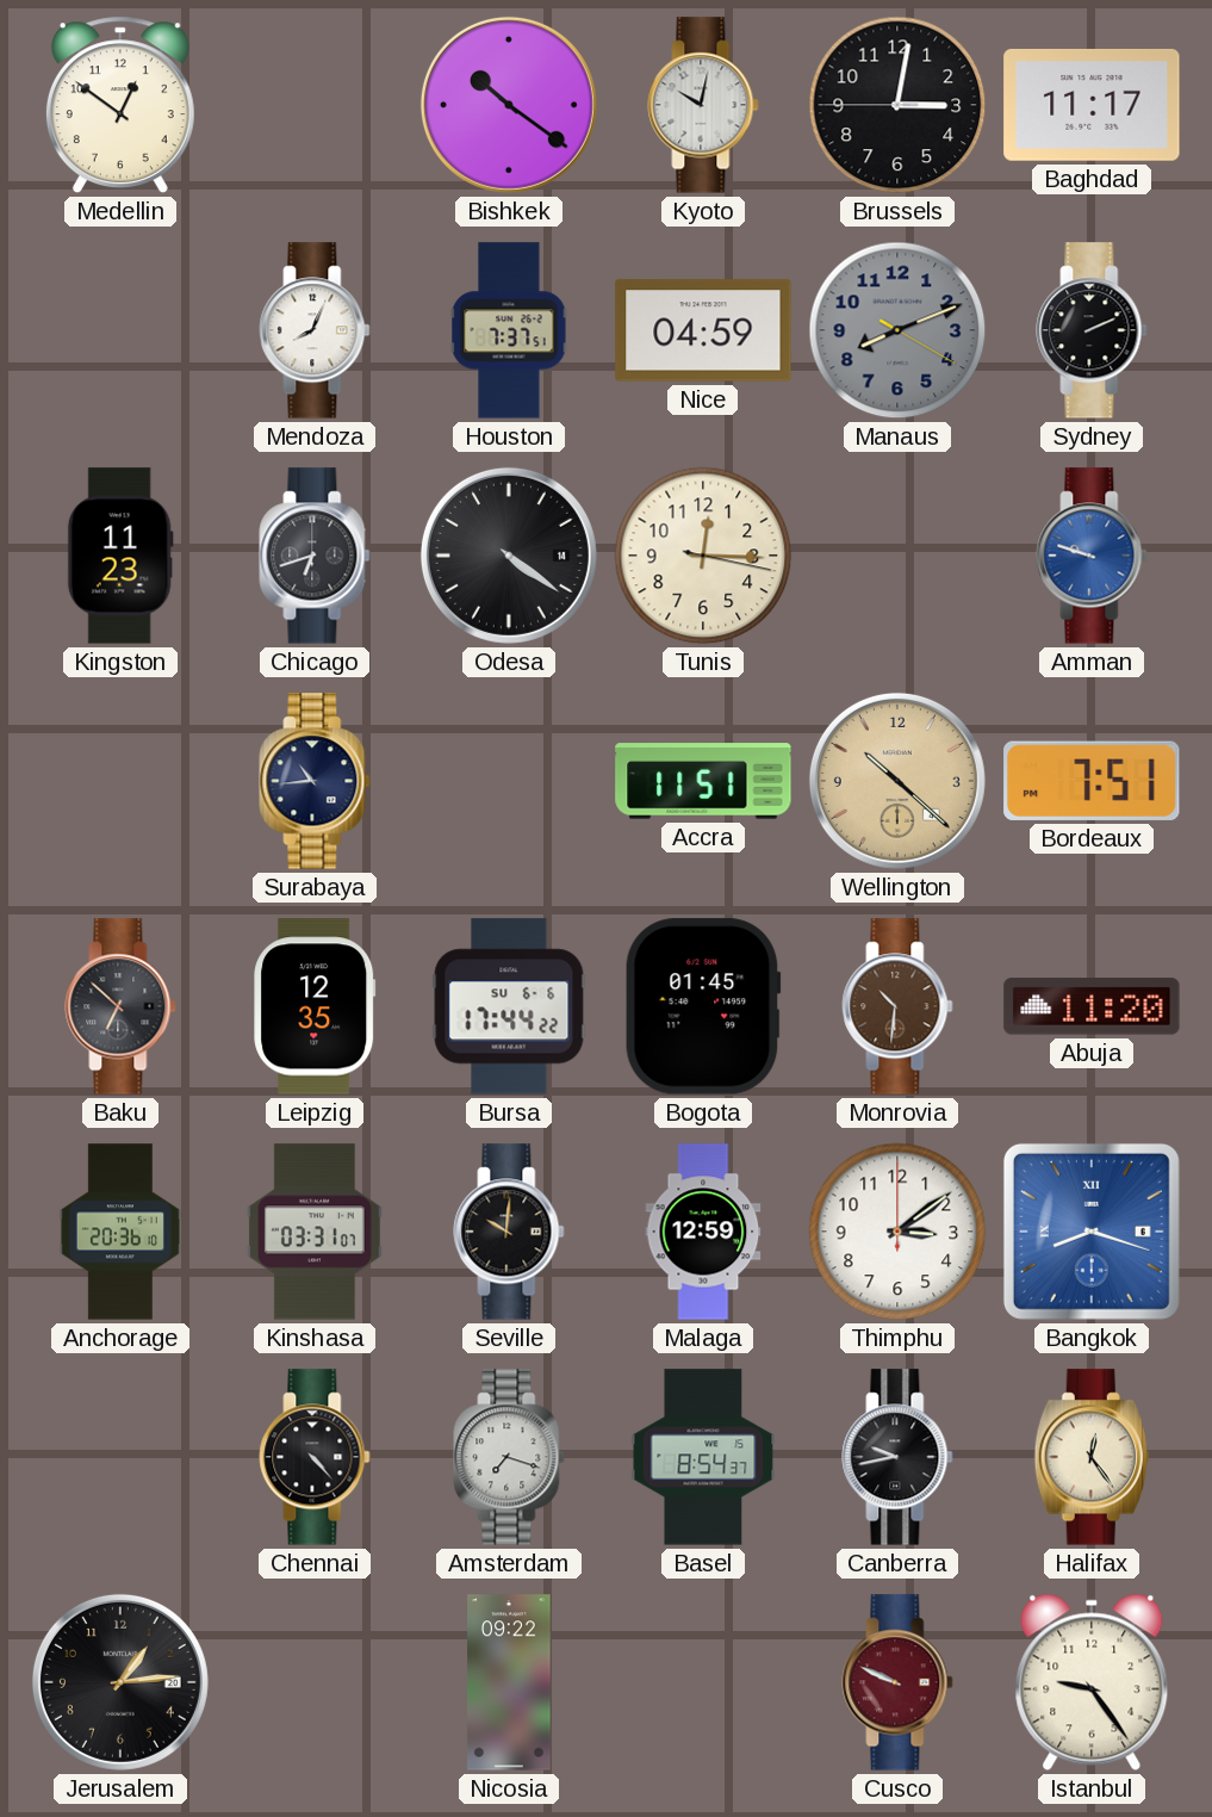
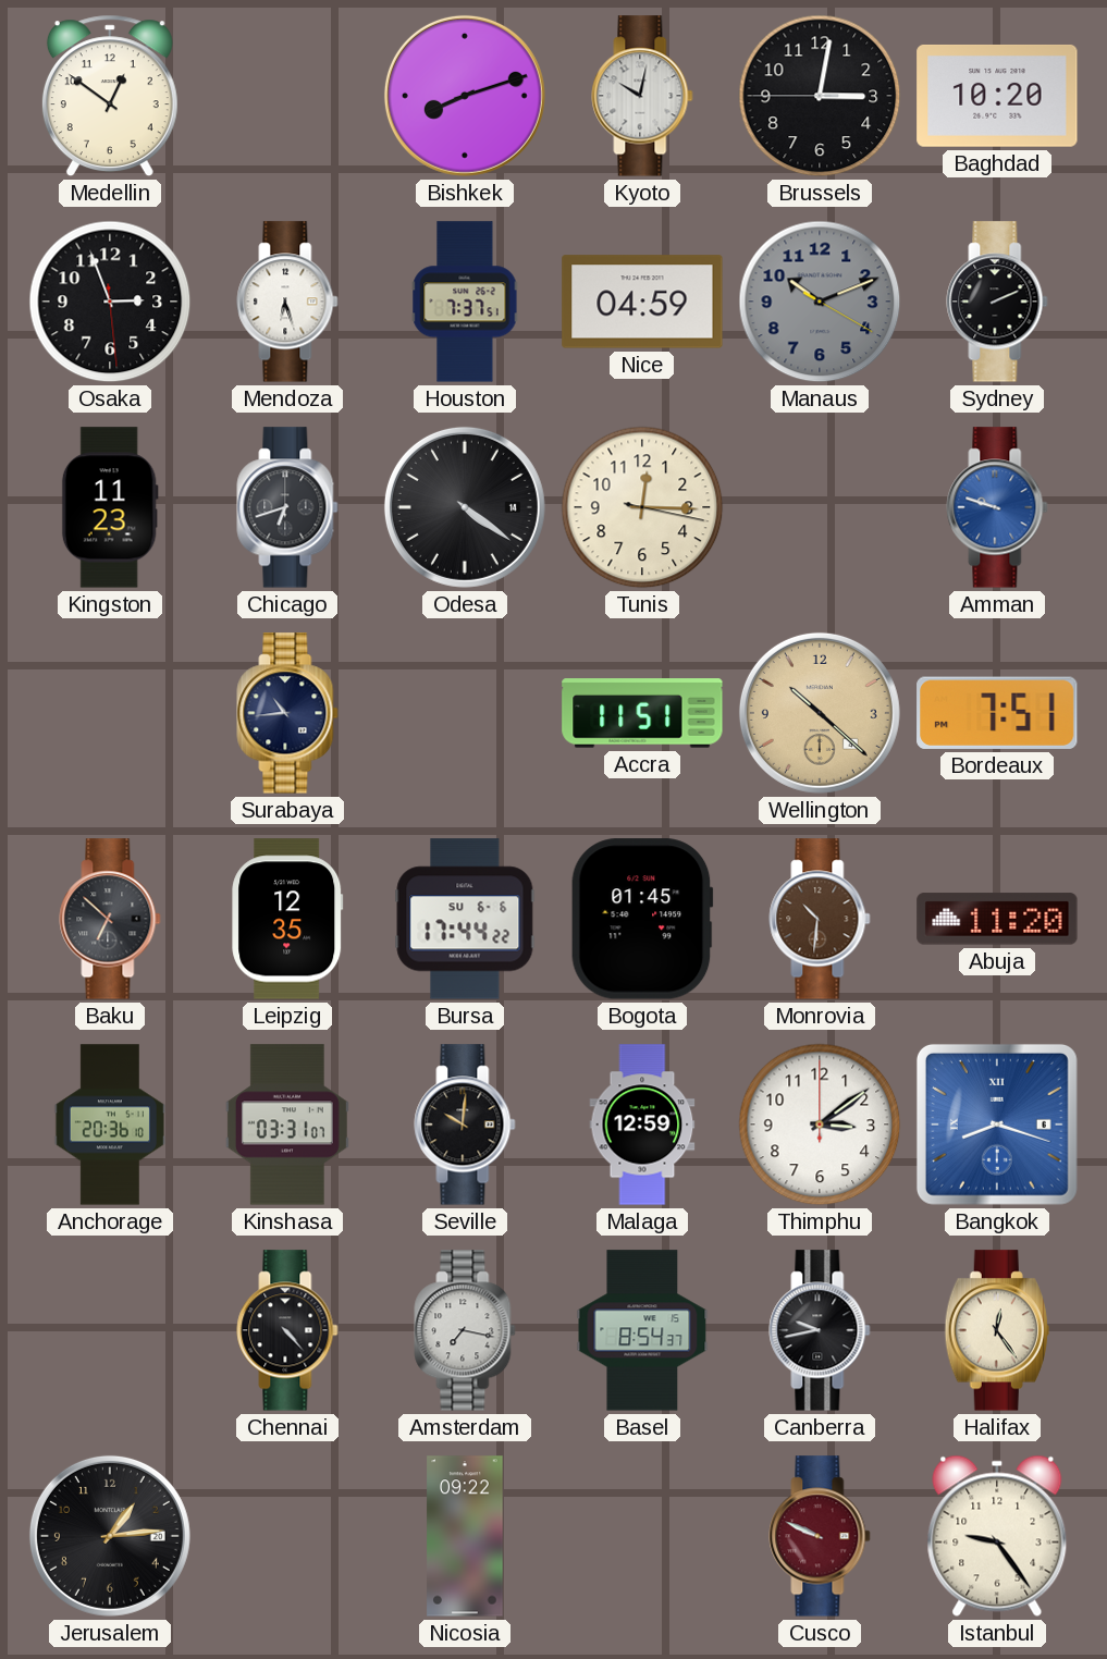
Bishkek: 10:21 -> 8:12
Baghdad: 11:17 -> 10:20
Osaka: none -> 2:56
Mendoza: 8:04 -> 6:27
Manaus: 8:11 -> 10:11
Amsterdam: 7:18 -> 7:17
